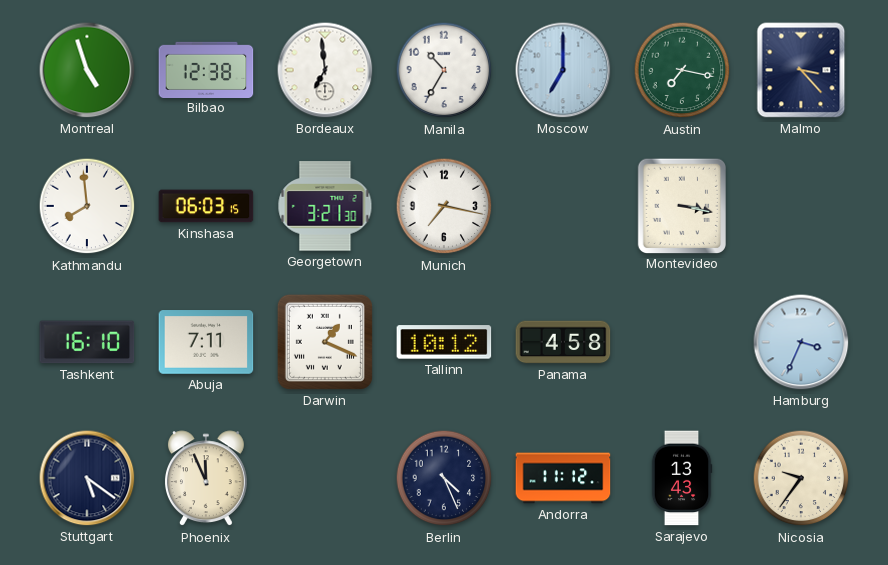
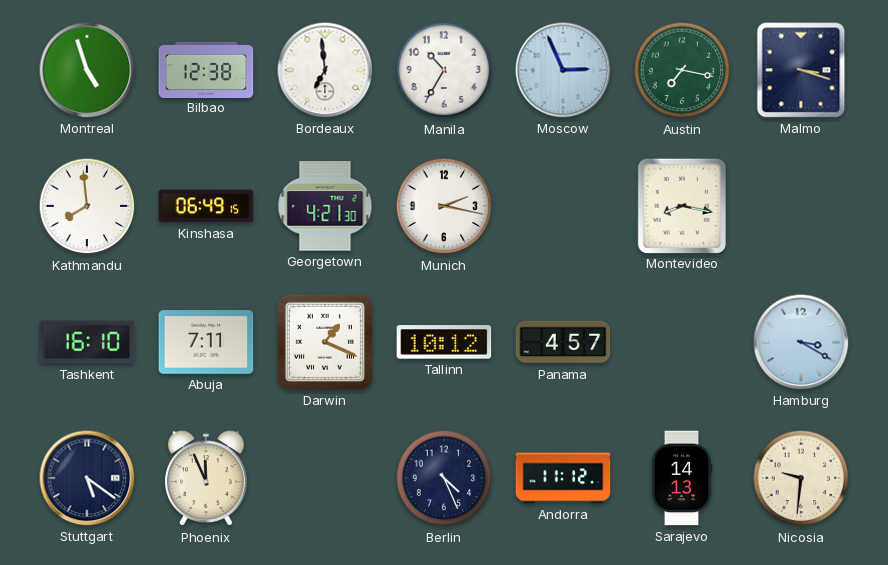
Moscow: 7:00 -> 2:56
Malmo: 3:23 -> 3:18
Kinshasa: 06:03 -> 06:49
Georgetown: 3:21 -> 4:21
Munich: 7:17 -> 2:17
Montevideo: 3:17 -> 8:17
Panama: 4:58 -> 4:57
Hamburg: 3:34 -> 3:20
Sarajevo: 13:43 -> 14:13
Nicosia: 9:36 -> 9:31
